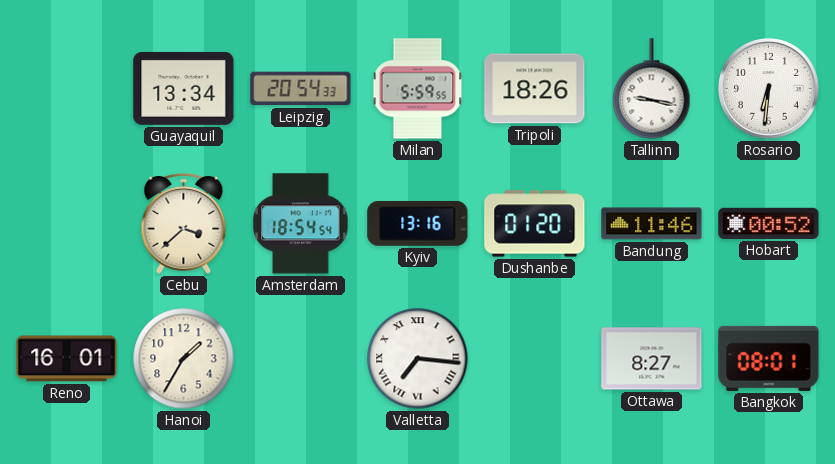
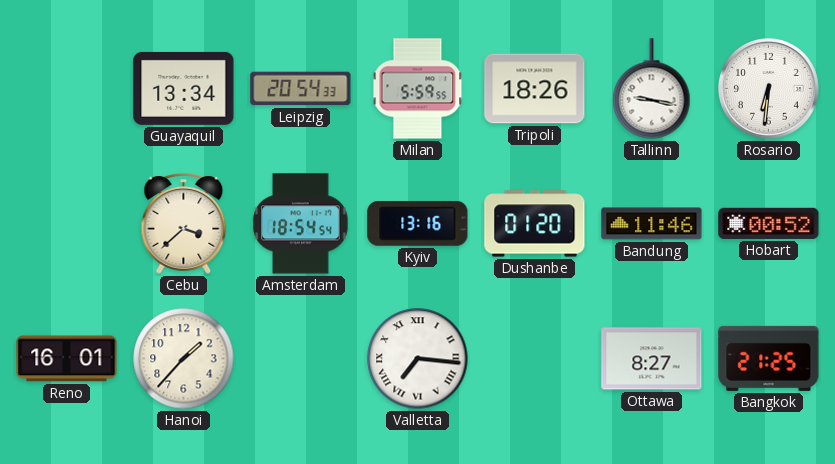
Hanoi: 1:35 -> 1:37
Bangkok: 08:01 -> 21:25
